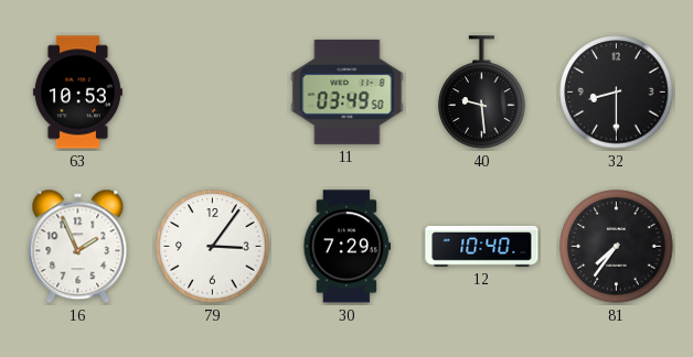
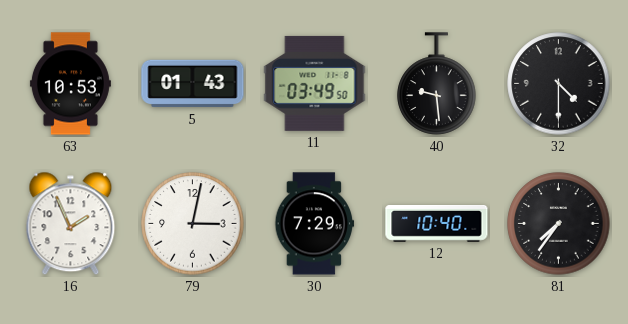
5: none -> 01:43
32: 8:30 -> 4:30
79: 3:06 -> 3:02
